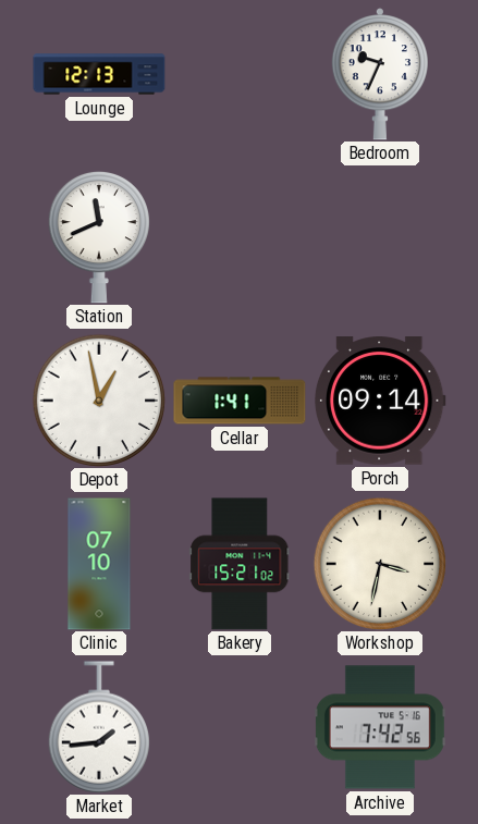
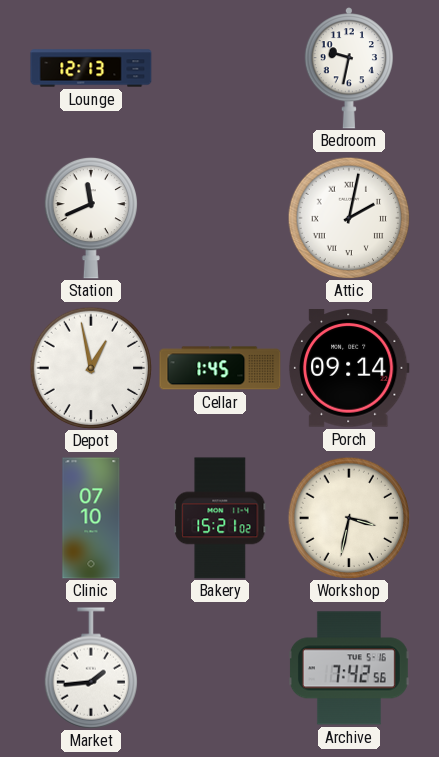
Bedroom: 9:34 -> 9:32
Attic: none -> 2:02
Cellar: 1:41 -> 1:45
